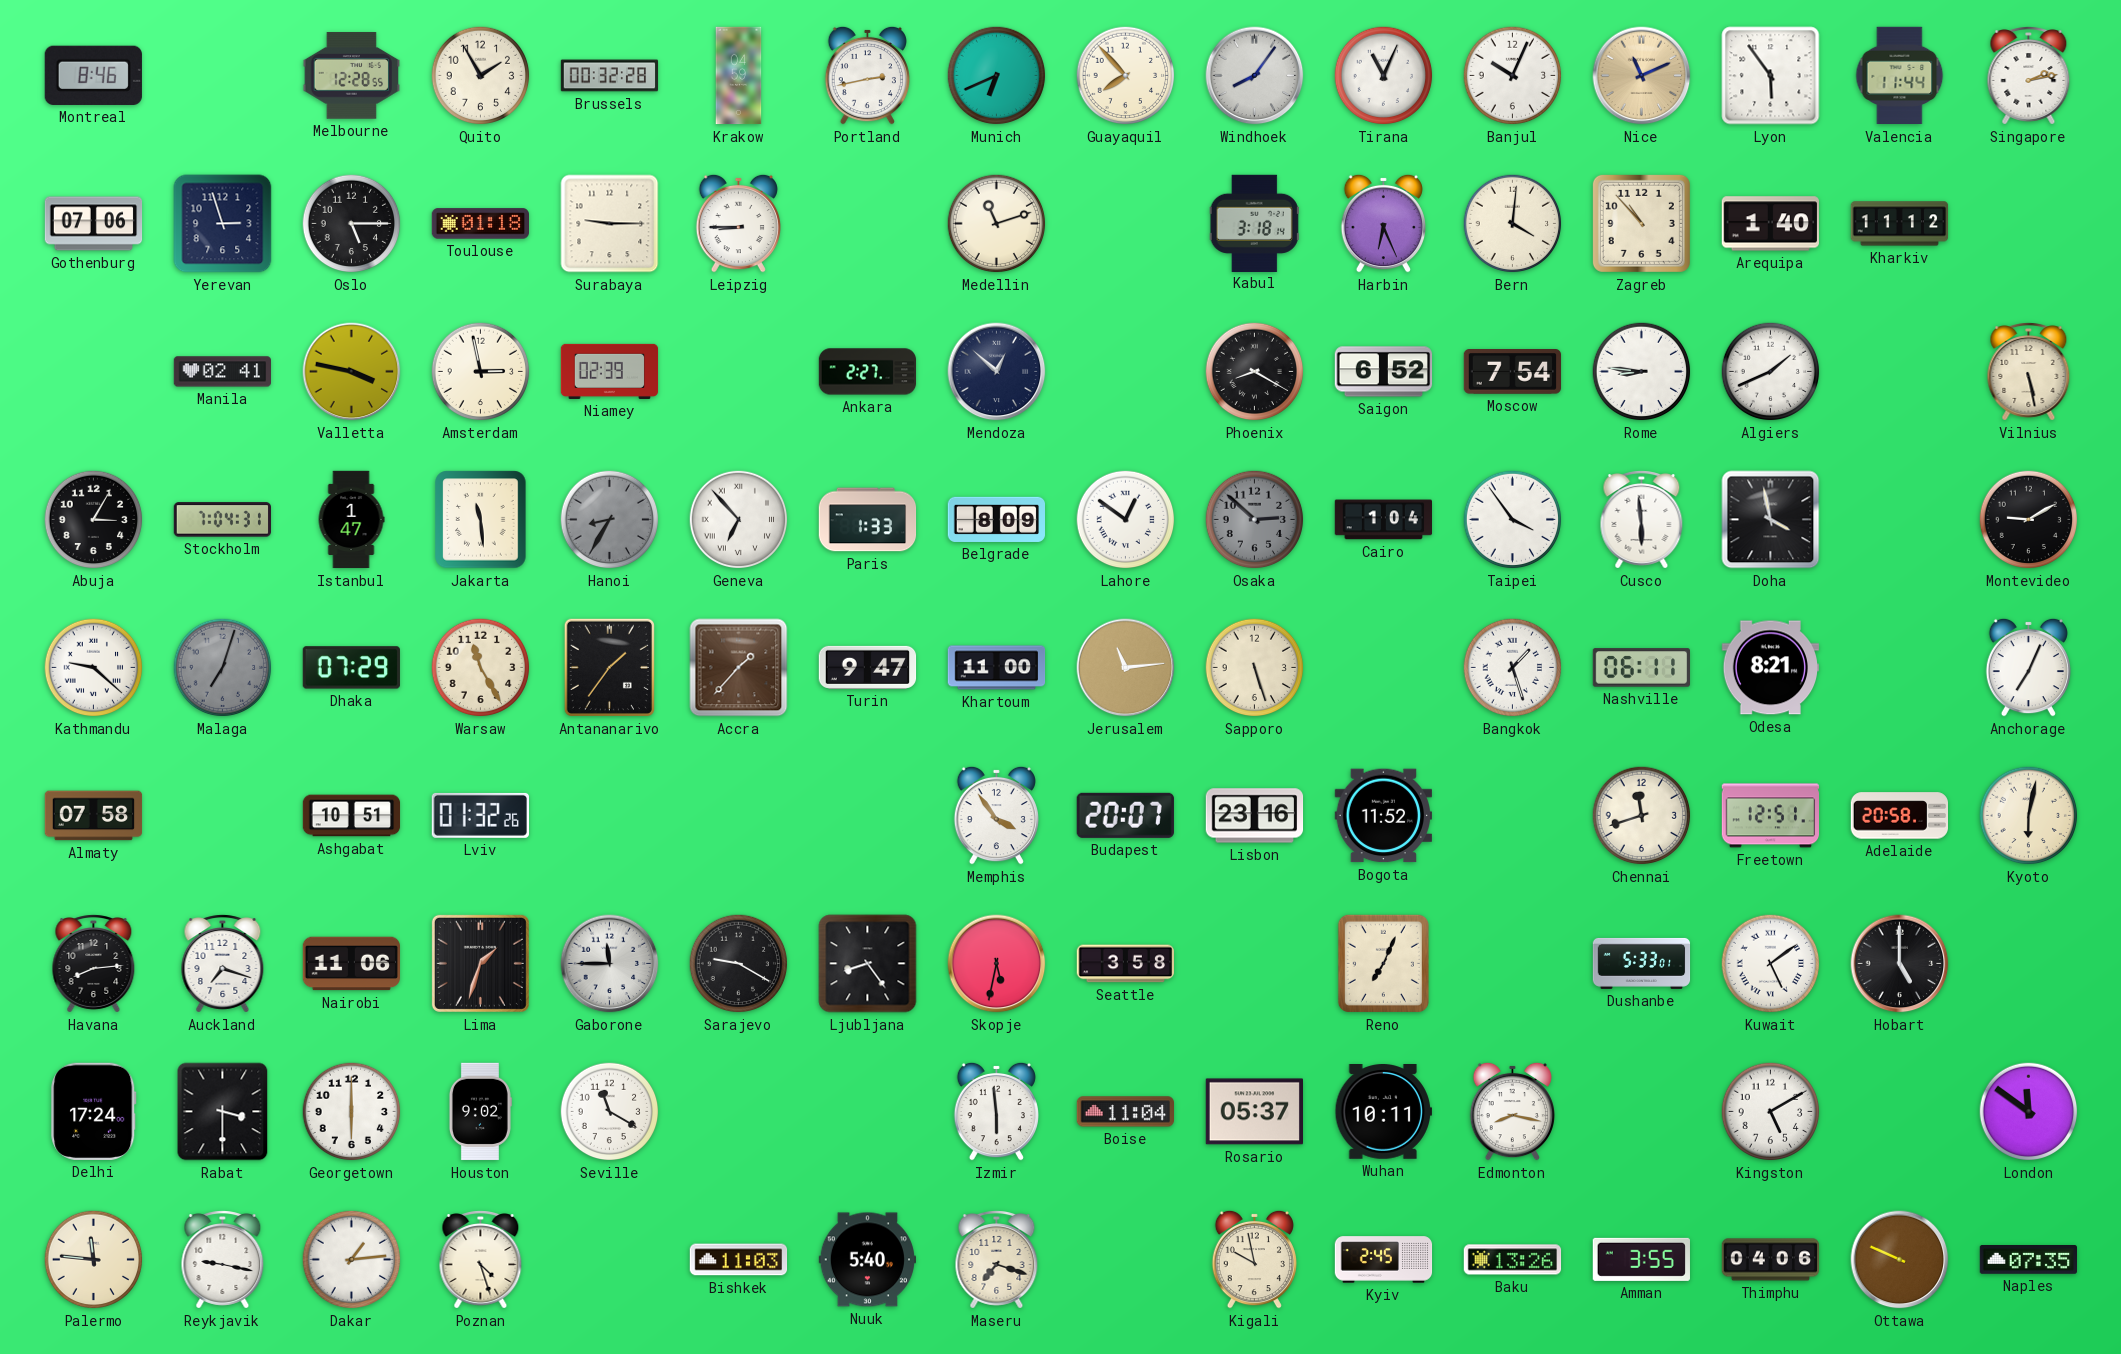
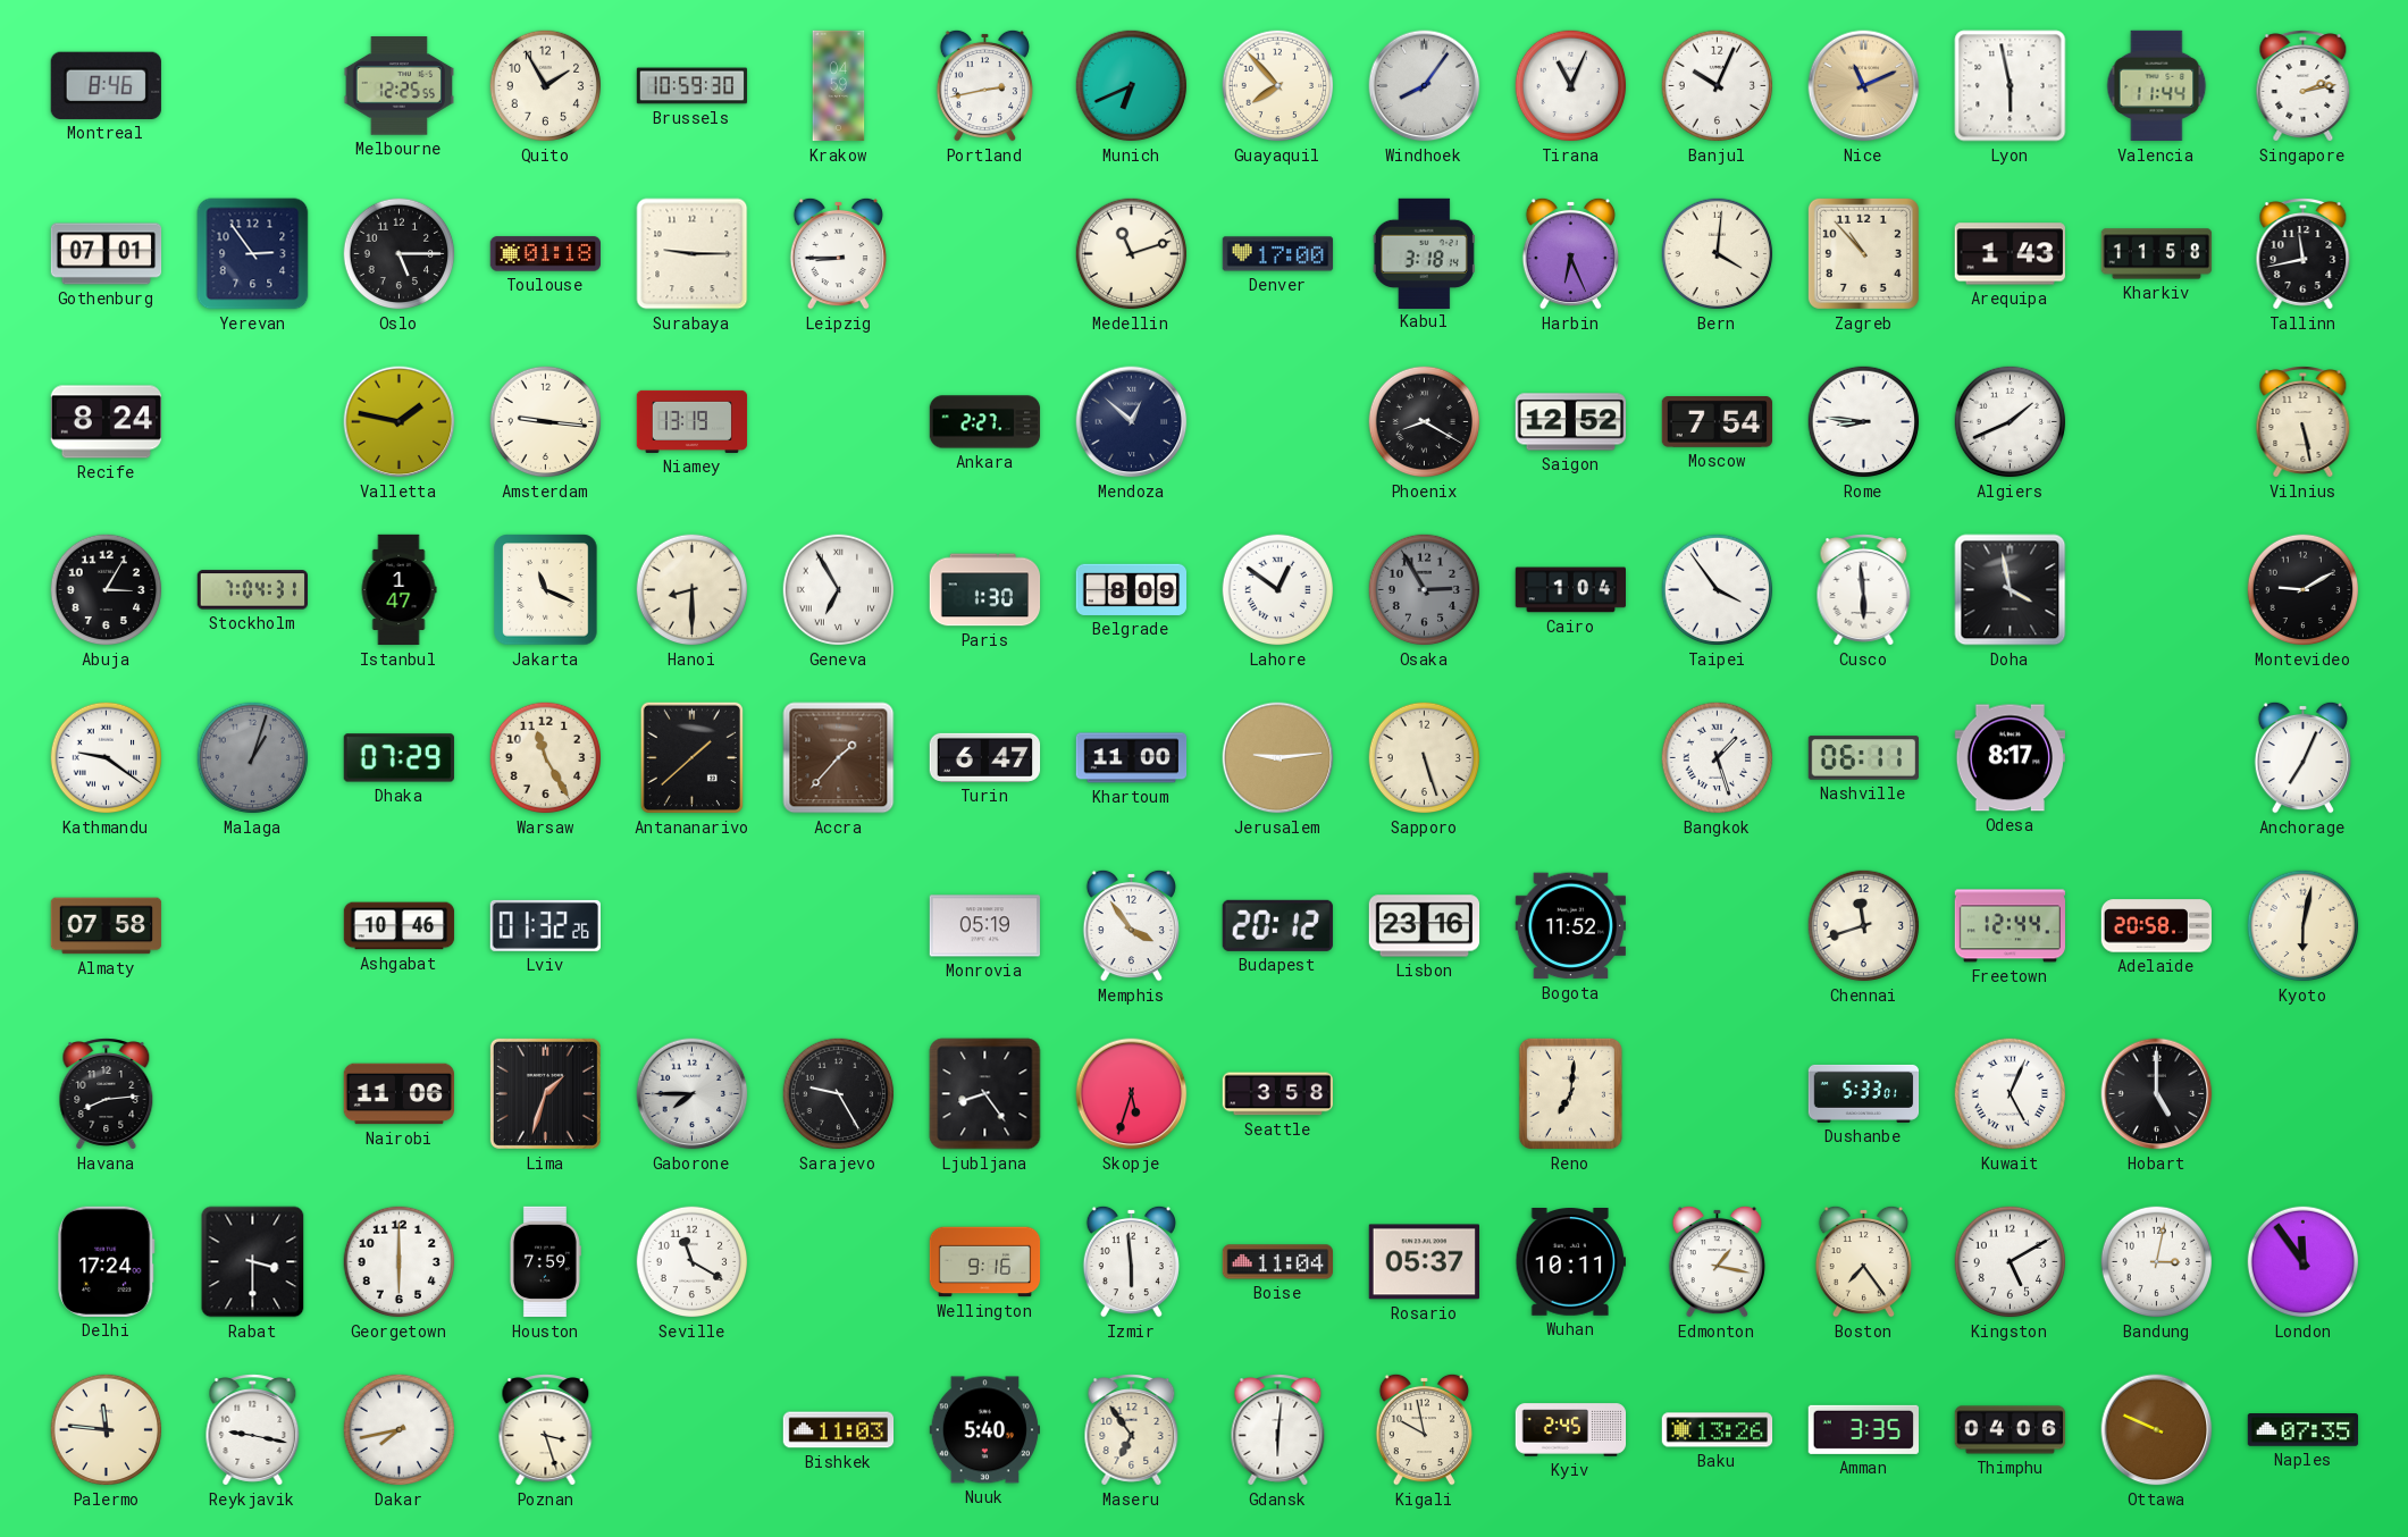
Melbourne: 12:28 -> 12:25
Brussels: 00:32 -> 10:59
Lyon: 5:54 -> 5:58
Gothenburg: 07:06 -> 07:01
Yerevan: 2:57 -> 2:54
Denver: none -> 17:00
Arequipa: 1:40 -> 1:43
Kharkiv: 11:12 -> 11:58
Tallinn: none -> 11:43
Recife: none -> 8:24
Manila: 02:41 -> none
Valletta: 3:47 -> 1:47
Amsterdam: 2:58 -> 9:16
Niamey: 02:39 -> 13:19
Saigon: 6:52 -> 12:52
Jakarta: 11:29 -> 11:19
Hanoi: 8:35 -> 8:30
Hanoi dial: grey -> cream
Geneva: 6:53 -> 6:55
Paris: 1:33 -> 1:30
Osaka: 2:52 -> 2:55
Kathmandu: 9:22 -> 9:21
Malaga: 7:03 -> 1:03
Antananarivo: 1:36 -> 1:38
Turin: 9:47 -> 6:47
Jerusalem: 11:14 -> 9:14
Odesa: 8:21 -> 8:17
Ashgabat: 10:51 -> 10:46
Monrovia: none -> 05:19
Budapest: 20:07 -> 20:12
Freetown: 12:51 -> 12:44
Auckland: 7:18 -> none
Gaborone: 11:45 -> 7:45
Sarajevo: 9:20 -> 9:25
Skopje: 5:32 -> 5:33
Reno: 7:04 -> 7:01
Kuwait: 5:09 -> 5:04
Houston: 9:02 -> 7:59
Wellington: none -> 9:16
Edmonton: 8:17 -> 1:17
Boston: none -> 7:24
Bandung: none -> 3:02
London: 11:51 -> 11:54
Dakar: 1:14 -> 7:43
Poznan: 4:27 -> 3:27
Maseru: 7:18 -> 6:54
Gdansk: none -> 6:01
Amman: 3:55 -> 3:35
